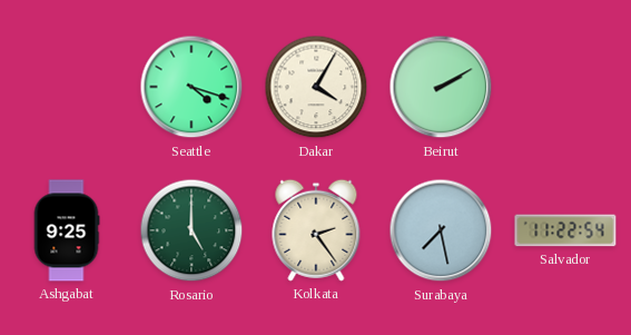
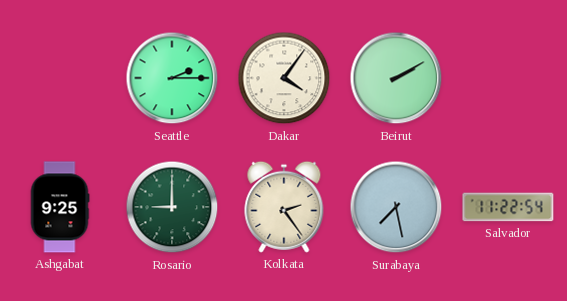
Seattle: 4:18 -> 2:15
Dakar: 4:05 -> 4:06
Rosario: 5:00 -> 9:00
